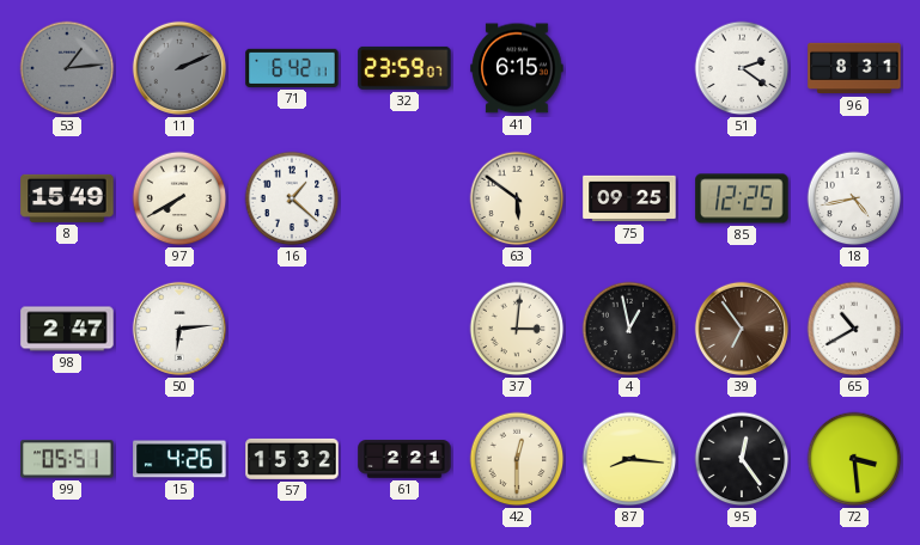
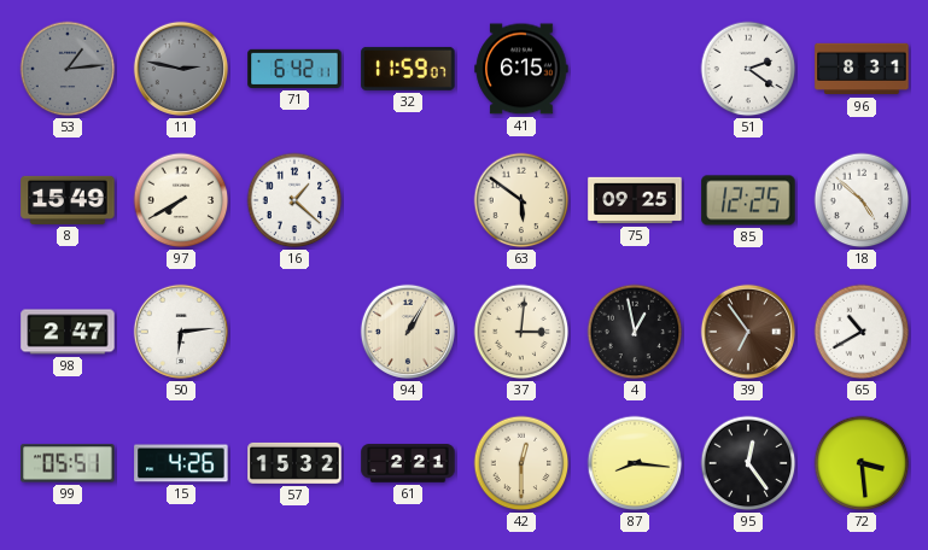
11: 2:11 -> 2:47
32: 23:59 -> 11:59
18: 4:43 -> 4:52
94: none -> 1:05
